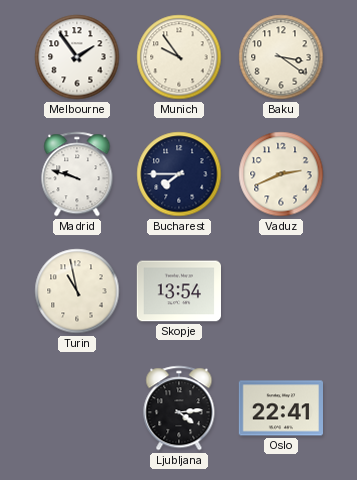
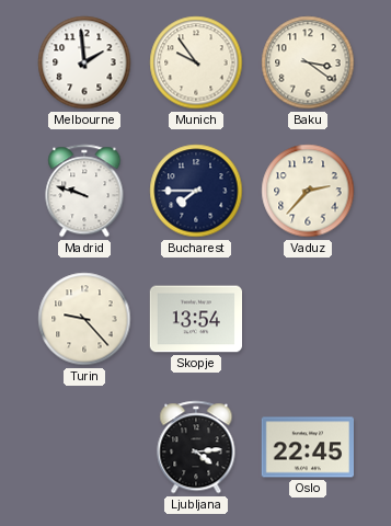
Melbourne: 1:54 -> 1:59
Vaduz: 2:41 -> 2:37
Turin: 10:58 -> 9:23
Oslo: 22:41 -> 22:45
